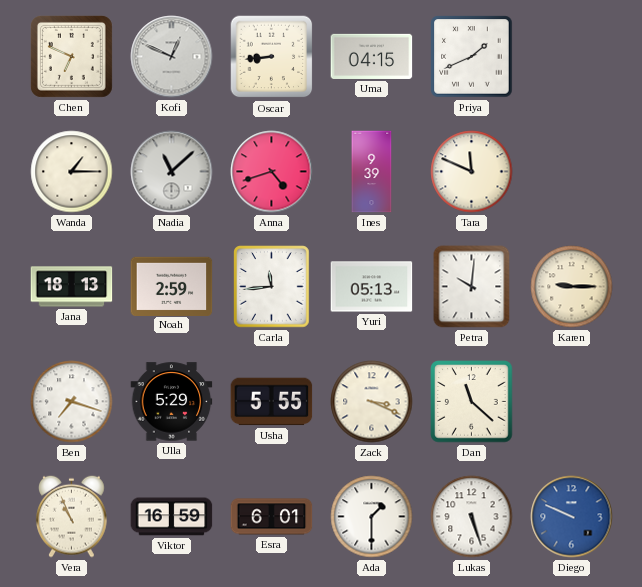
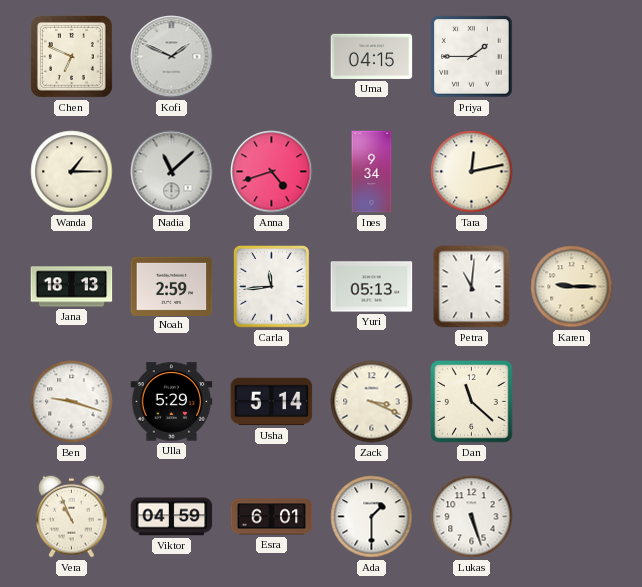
Kofi: 12:49 -> 1:49
Oscar: 8:44 -> none
Priya: 1:41 -> 1:45
Ines: 9:39 -> 9:34
Tara: 11:49 -> 12:13
Petra: 10:01 -> 11:01
Ben: 7:18 -> 9:18
Usha: 5:55 -> 5:14
Viktor: 16:59 -> 04:59
Diego: 9:49 -> none
